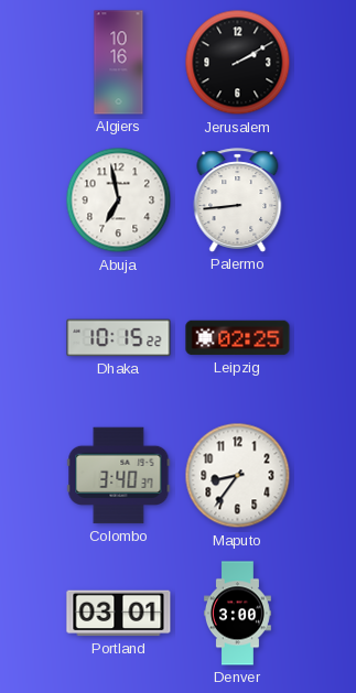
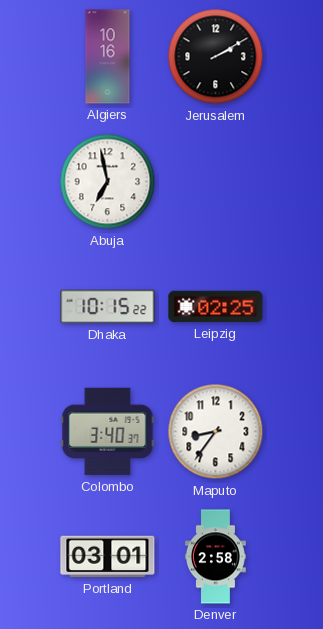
Palermo: 8:44 -> none
Denver: 3:00 -> 2:58
